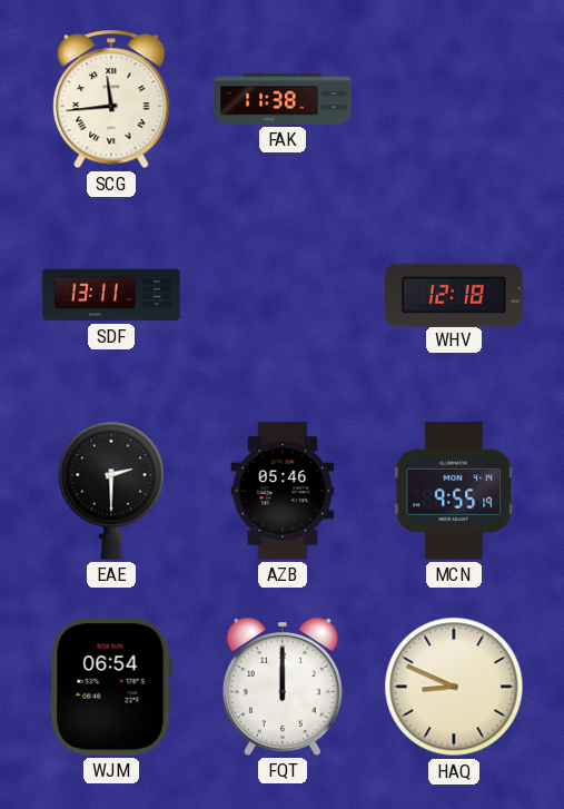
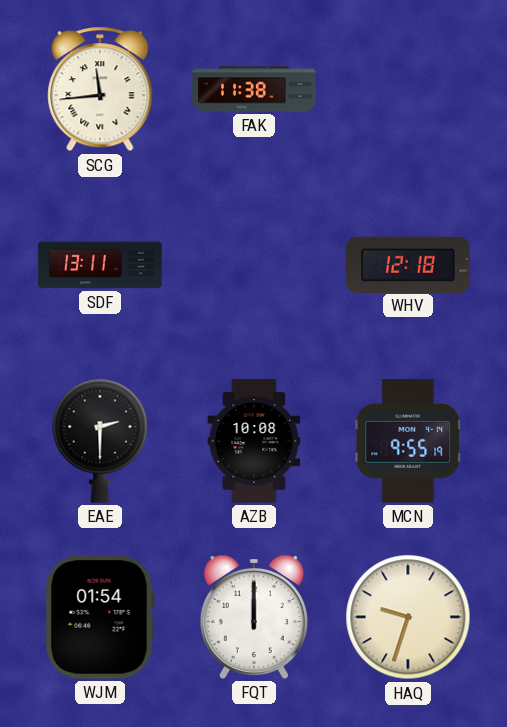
AZB: 05:46 -> 10:08
WJM: 06:54 -> 01:54
HAQ: 8:49 -> 9:33
